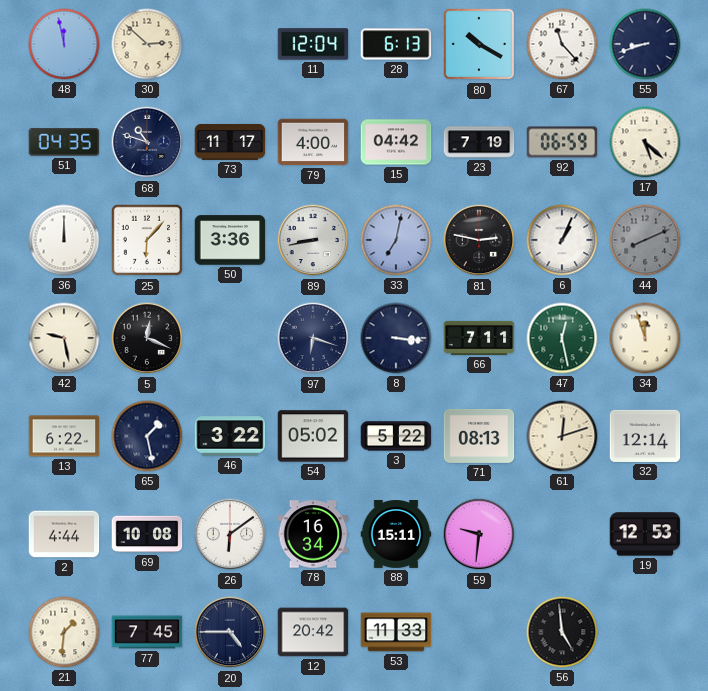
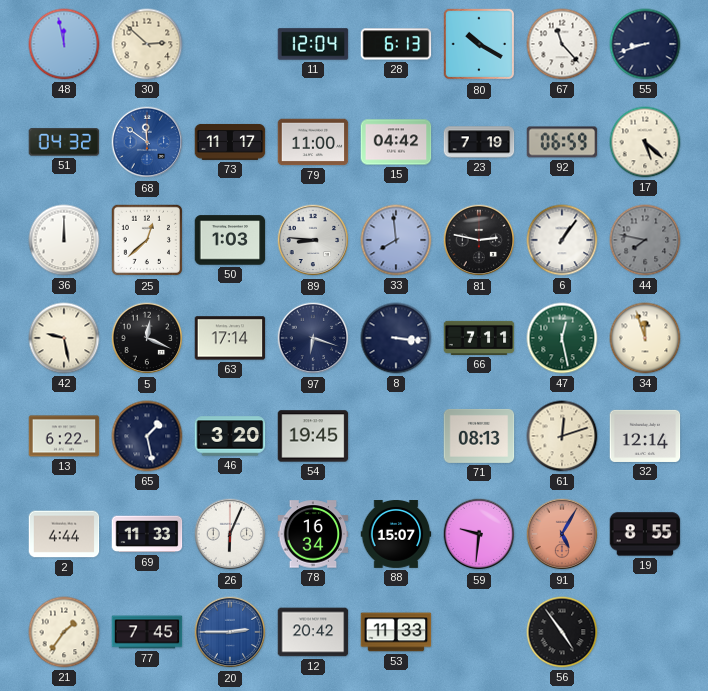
51: 04:35 -> 04:32
68: 10:48 -> 11:51
68 dial: navy -> blue
79: 4:00 -> 11:00
25: 6:07 -> 12:38
50: 3:36 -> 1:03
89: 8:43 -> 8:46
33: 7:02 -> 7:59
6: 1:04 -> 1:06
44: 8:11 -> 7:47
63: none -> 17:14
46: 3:22 -> 3:20
54: 05:02 -> 19:45
3: 5:22 -> none
69: 10:08 -> 11:33
26: 6:09 -> 6:04
88: 15:11 -> 15:07
91: none -> 5:05
19: 12:53 -> 8:55
21: 1:31 -> 1:36
20: 4:45 -> 2:45
20 dial: navy -> blue
56: 4:59 -> 4:54
